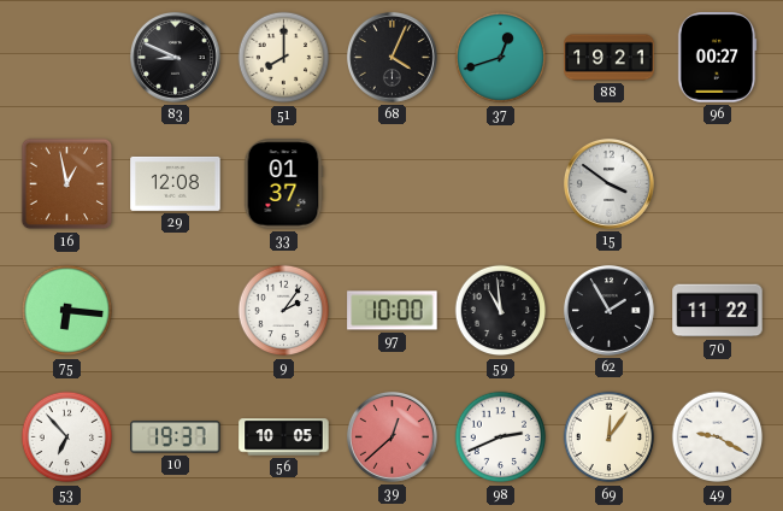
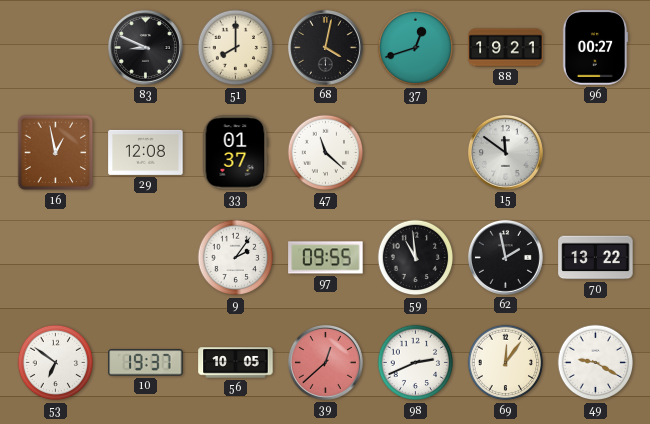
68: 4:04 -> 4:02
47: none -> 11:22
15: 3:51 -> 11:51
75: 6:16 -> none
97: 10:00 -> 09:55
62: 1:55 -> 1:58
70: 11:22 -> 13:22
53: 6:53 -> 6:51
